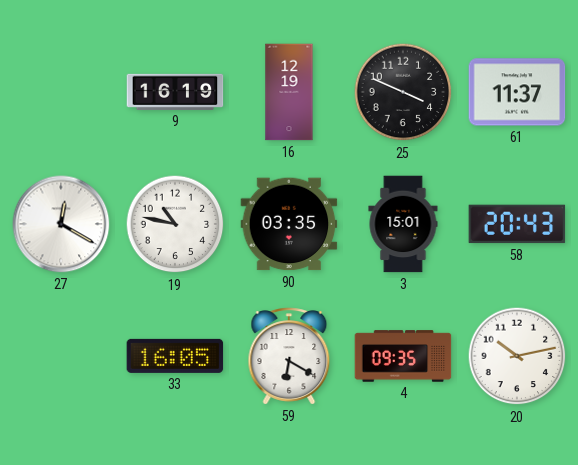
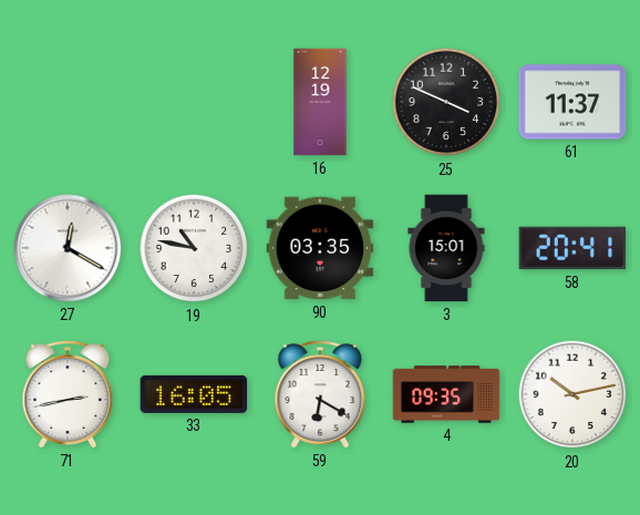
9: 16:19 -> none
58: 20:43 -> 20:41
71: none -> 2:43
